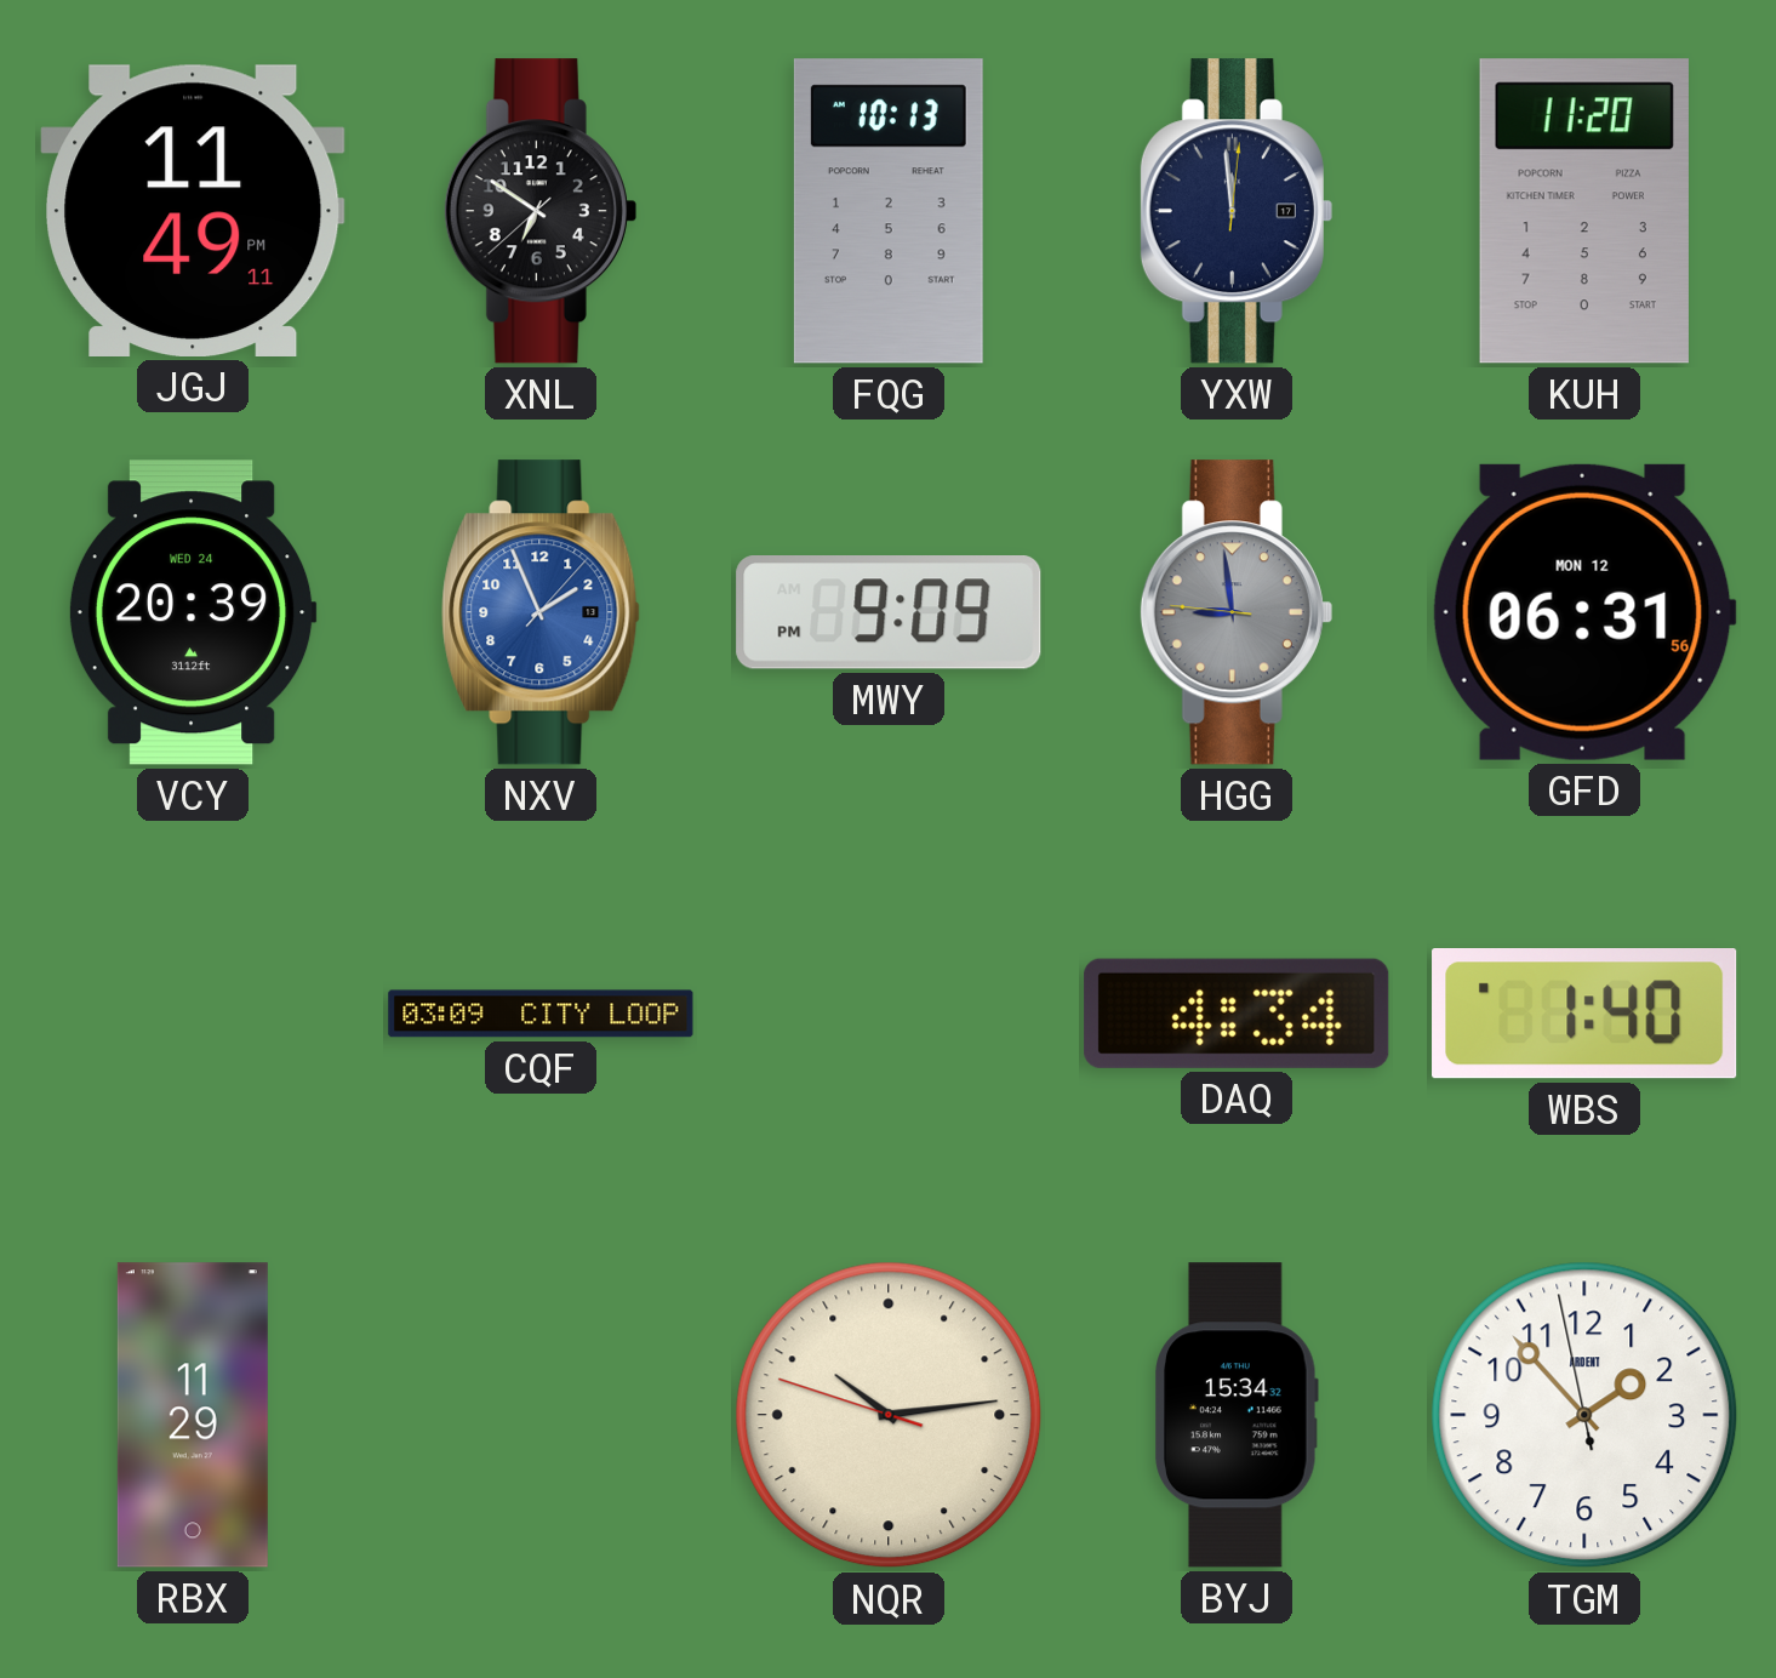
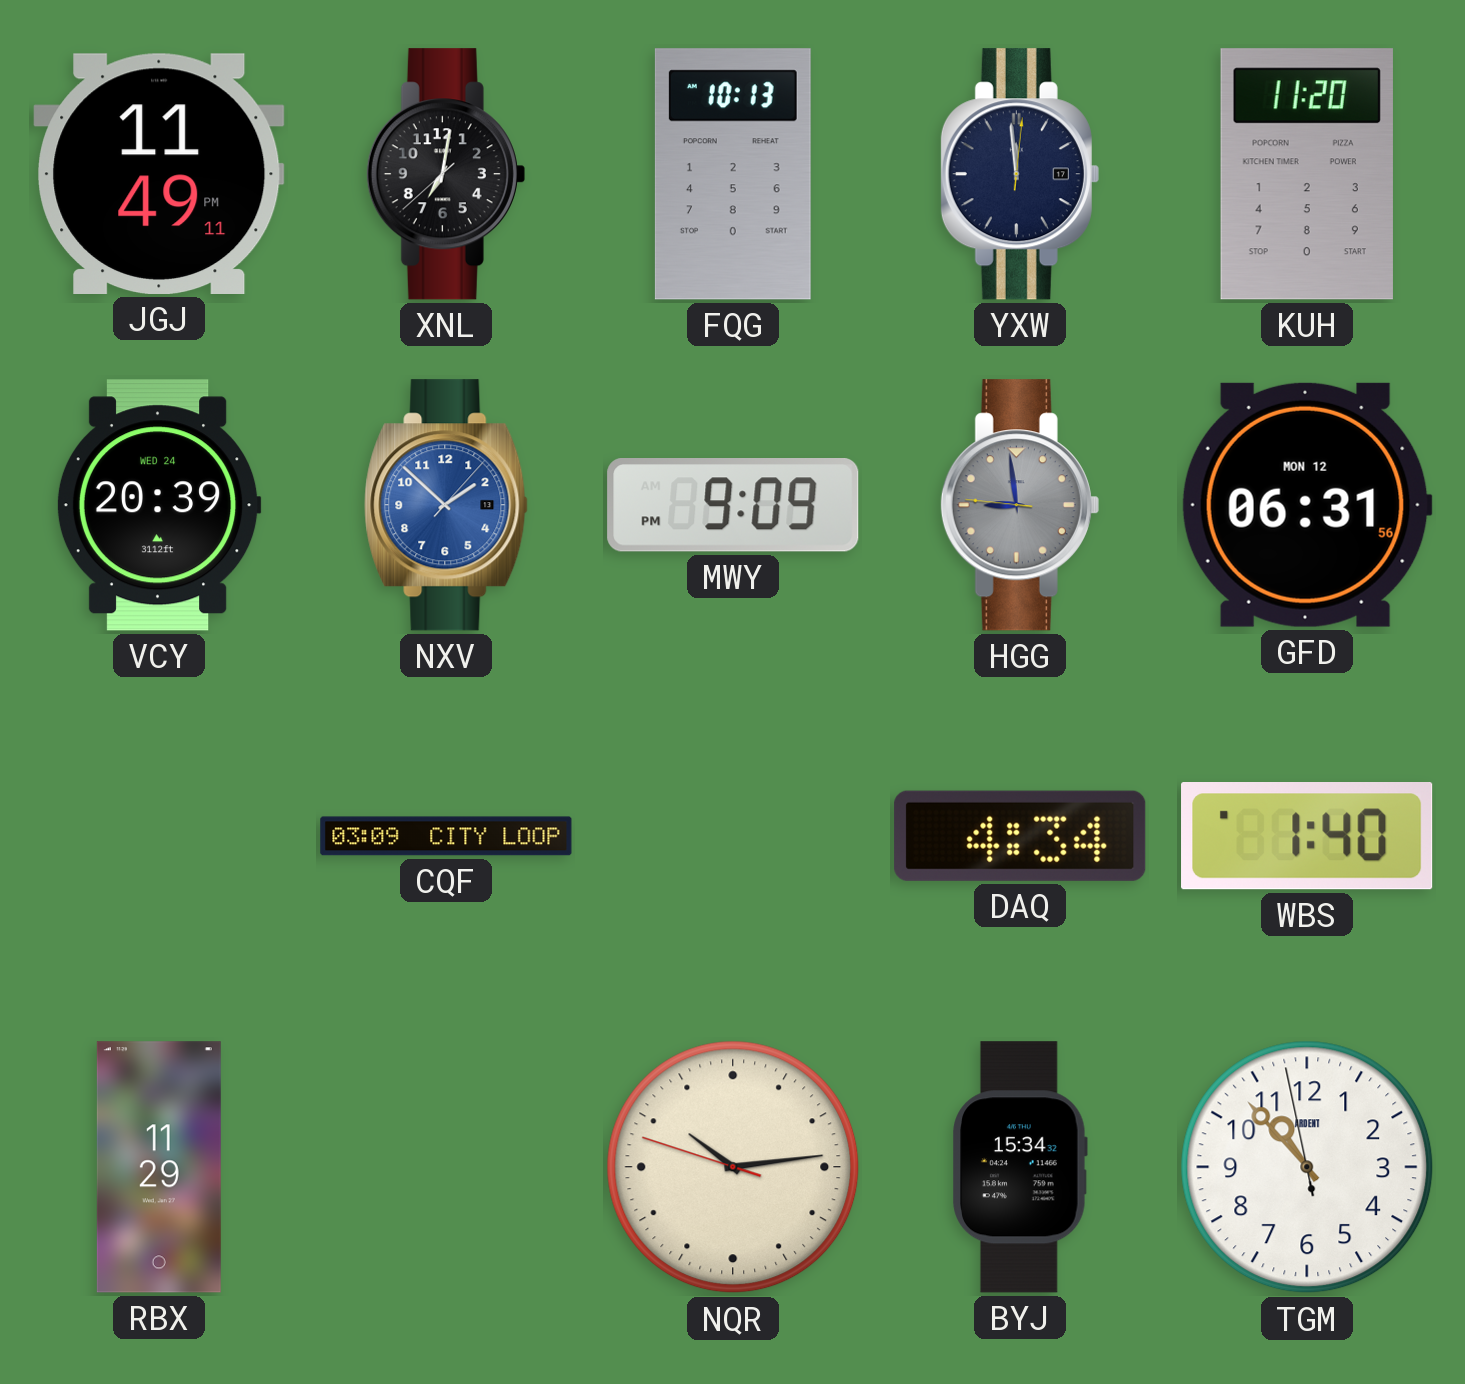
XNL: 6:50 -> 7:01
NXV: 1:56 -> 1:52
TGM: 1:52 -> 10:52
